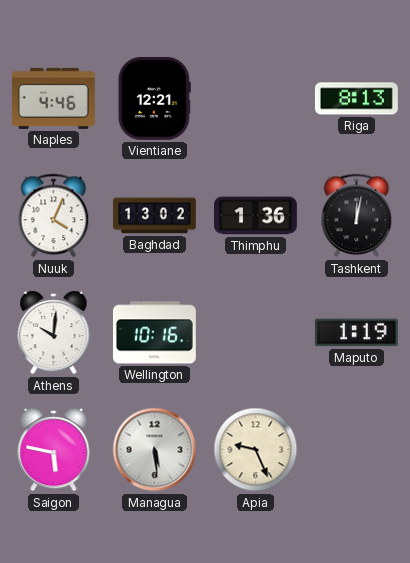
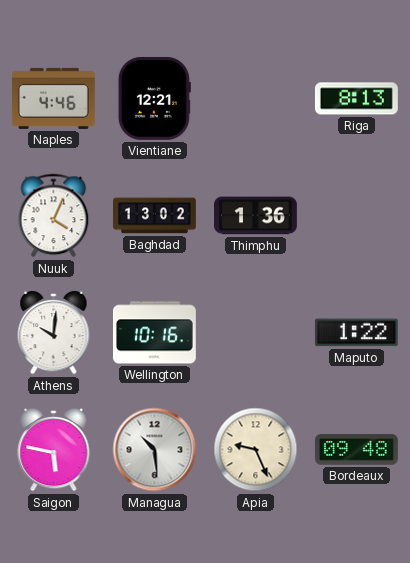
Tashkent: 12:02 -> none
Maputo: 1:19 -> 1:22
Managua: 5:29 -> 10:29
Bordeaux: none -> 09:48
